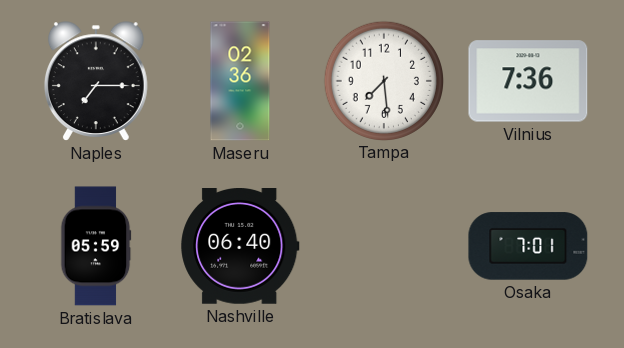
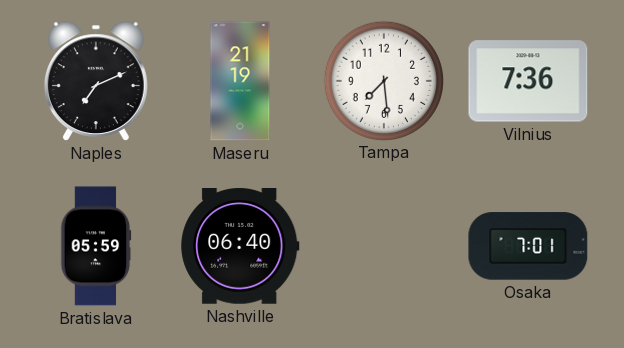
Naples: 7:15 -> 7:11
Maseru: 02:36 -> 21:19
